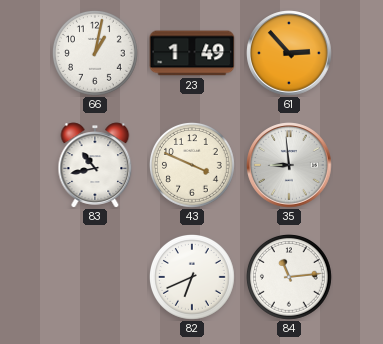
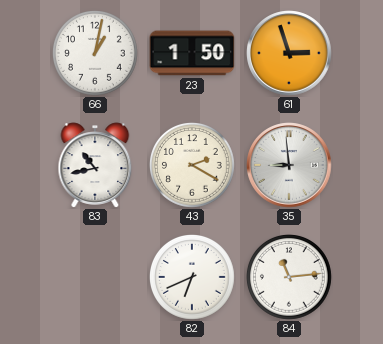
23: 1:49 -> 1:50
61: 2:53 -> 2:57
43: 3:49 -> 2:20
